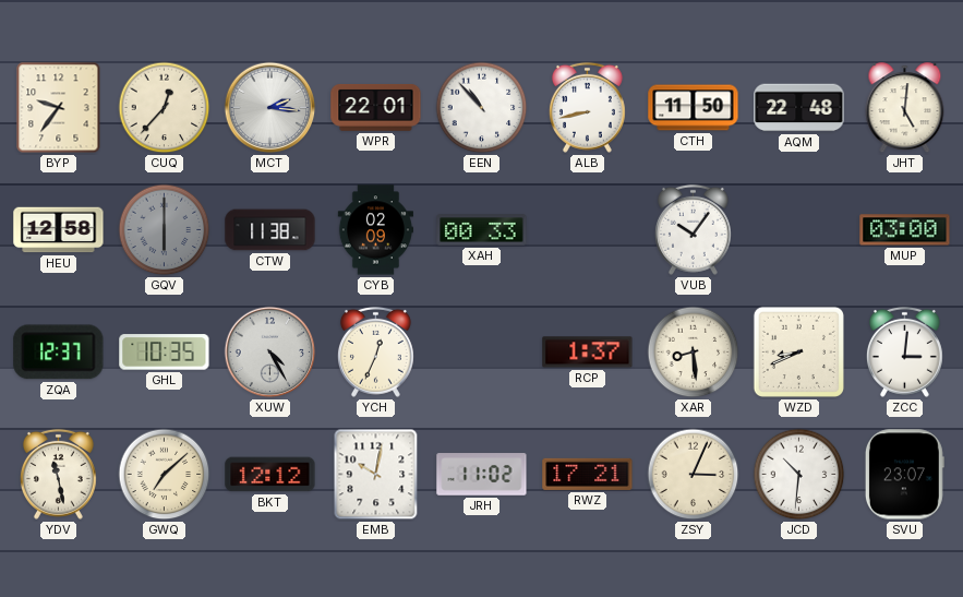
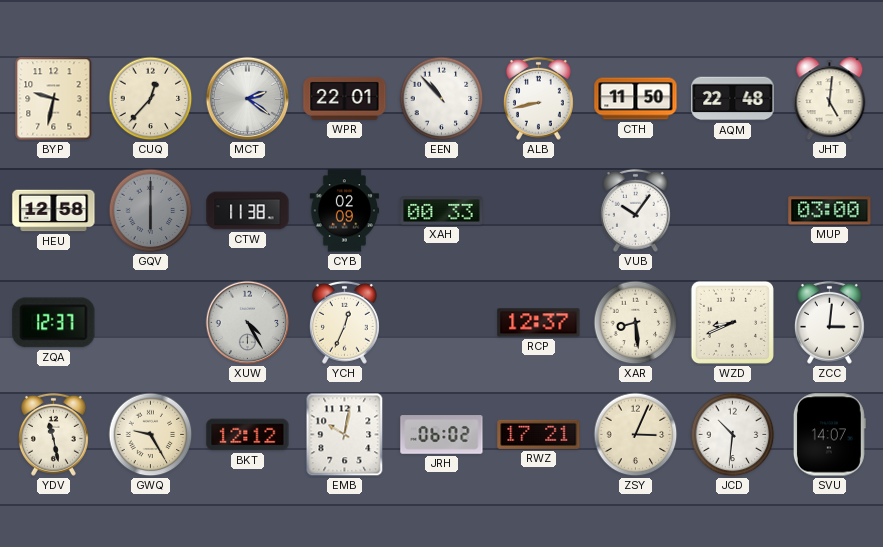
BYP: 9:36 -> 9:32
MCT: 2:16 -> 2:21
GHL: 10:35 -> none
RCP: 1:37 -> 12:37
GWQ: 7:08 -> 9:25
JRH: 11:02 -> 06:02
SVU: 23:07 -> 14:07
